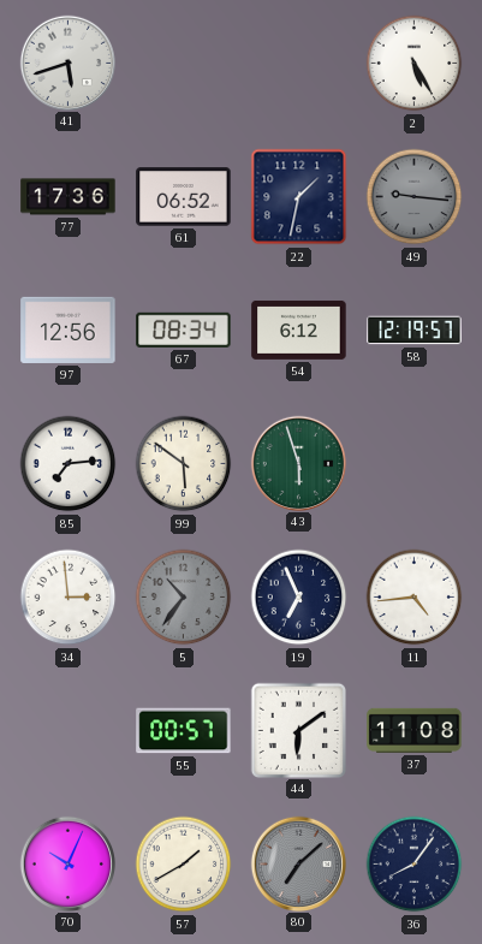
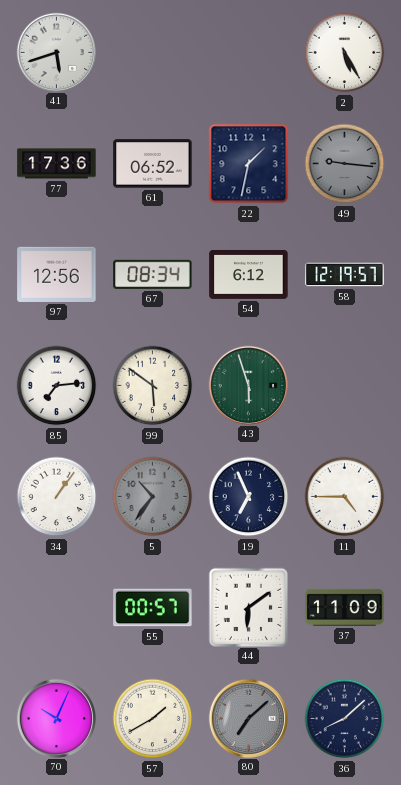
34: 2:59 -> 1:06
11: 4:44 -> 4:45
37: 11:08 -> 11:09
36: 8:06 -> 8:08
